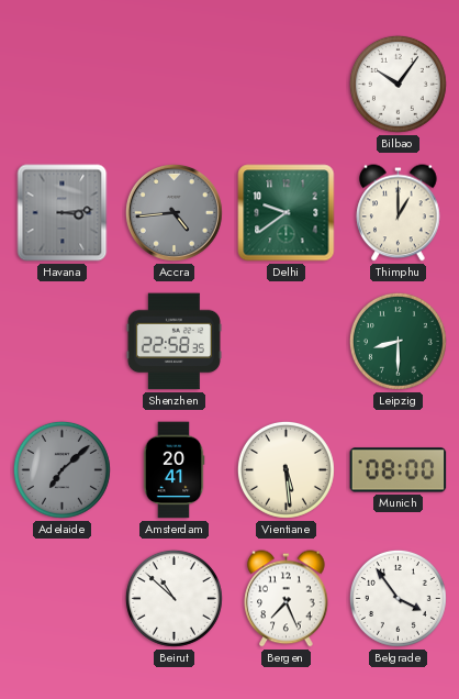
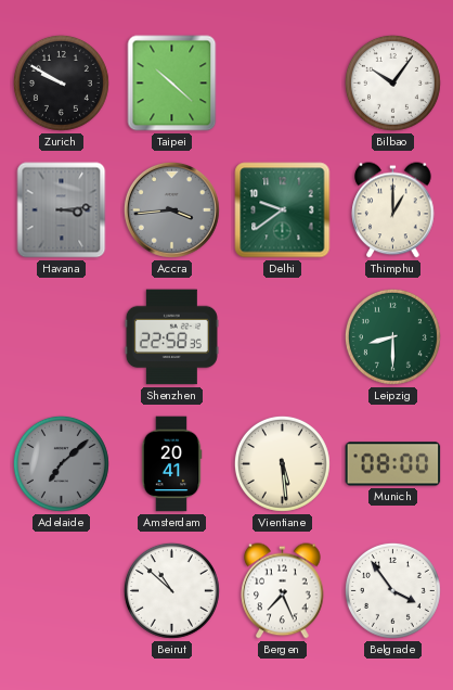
Zurich: none -> 9:50
Taipei: none -> 10:22
Accra: 4:44 -> 3:44
